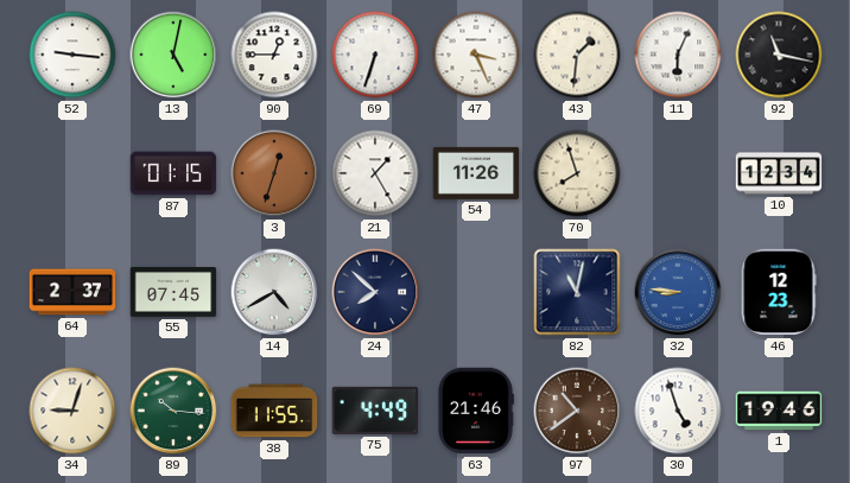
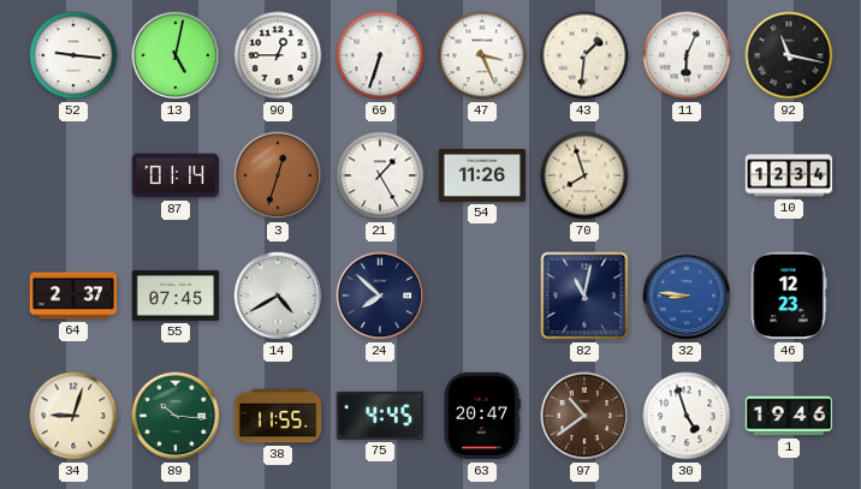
87: 01:15 -> 01:14
75: 4:49 -> 4:45
63: 21:46 -> 20:47
